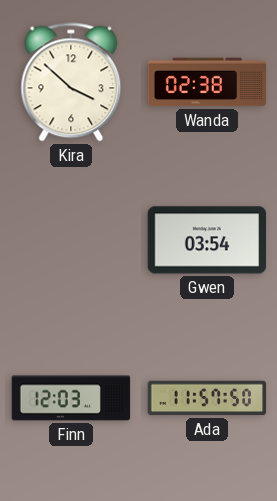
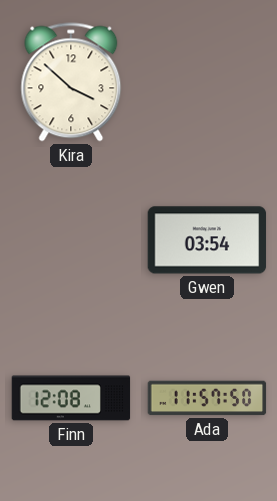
Wanda: 02:38 -> none
Finn: 12:03 -> 12:08
